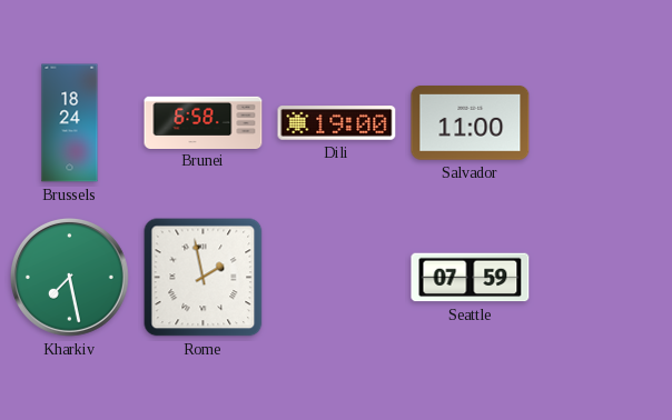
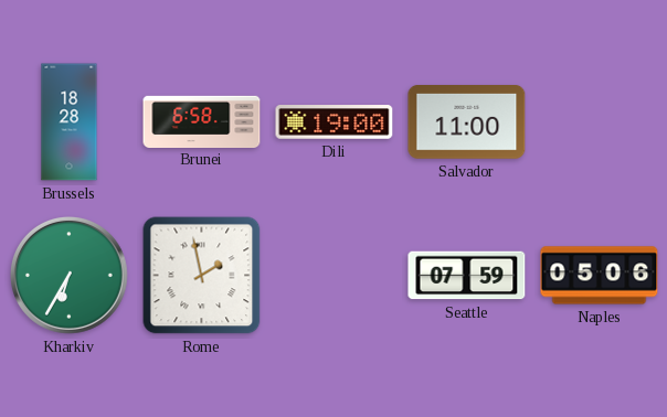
Brussels: 18:24 -> 18:28
Kharkiv: 7:28 -> 6:35
Naples: none -> 05:06
